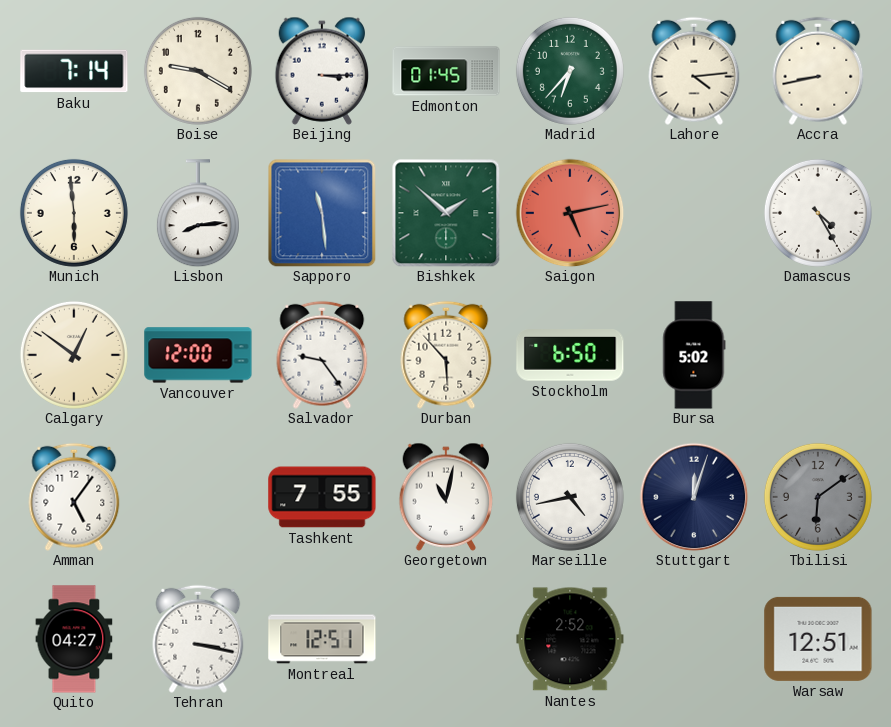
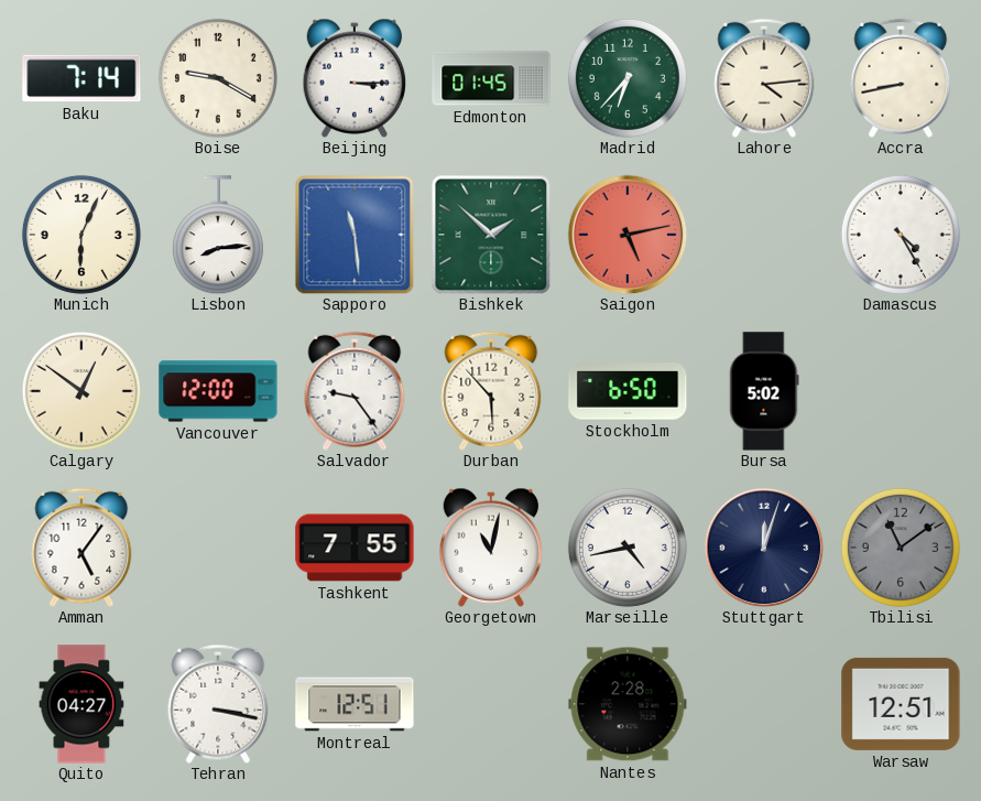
Munich: 5:59 -> 6:04
Tbilisi: 6:09 -> 11:09
Nantes: 2:52 -> 2:28
